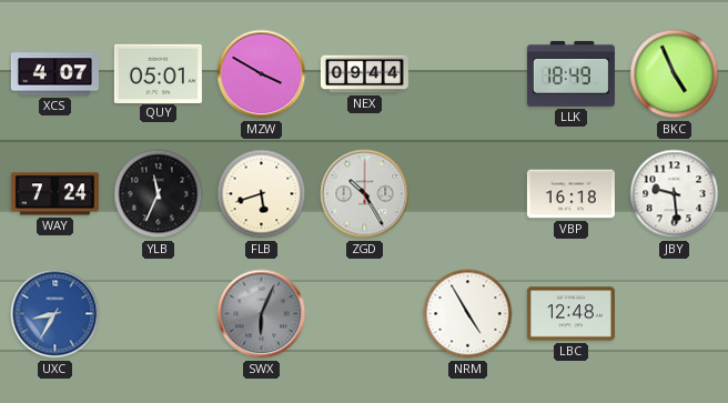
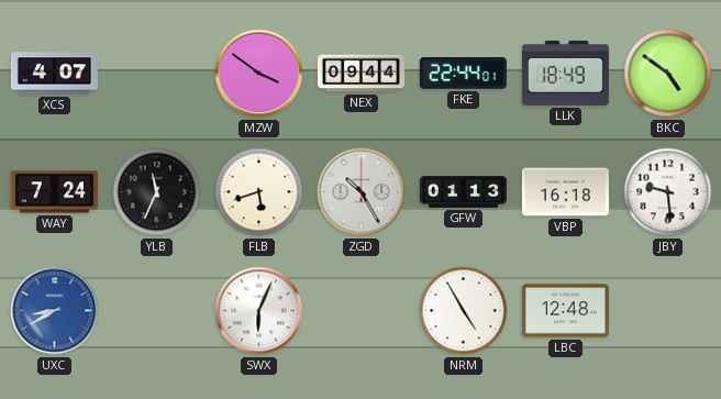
QUY: 05:01 -> none
MZW: 3:50 -> 3:51
FKE: none -> 22:44
BKC: 4:56 -> 4:51
GFW: none -> 01:13
UXC: 8:35 -> 8:40
SWX dial: grey -> white
